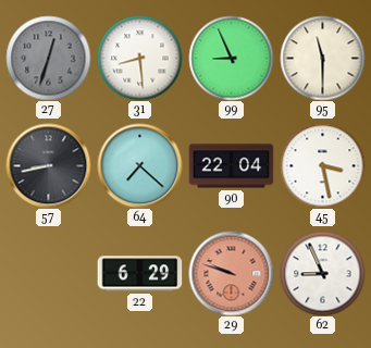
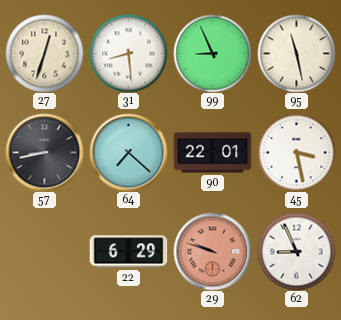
27 dial: grey -> cream
95: 11:30 -> 11:28
90: 22:04 -> 22:01
